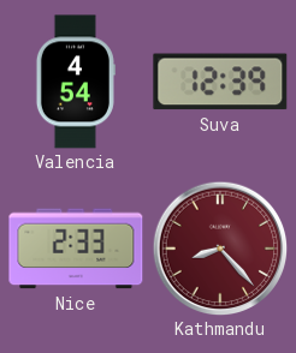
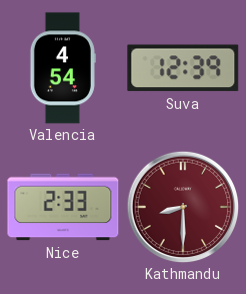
Kathmandu: 8:23 -> 8:30
